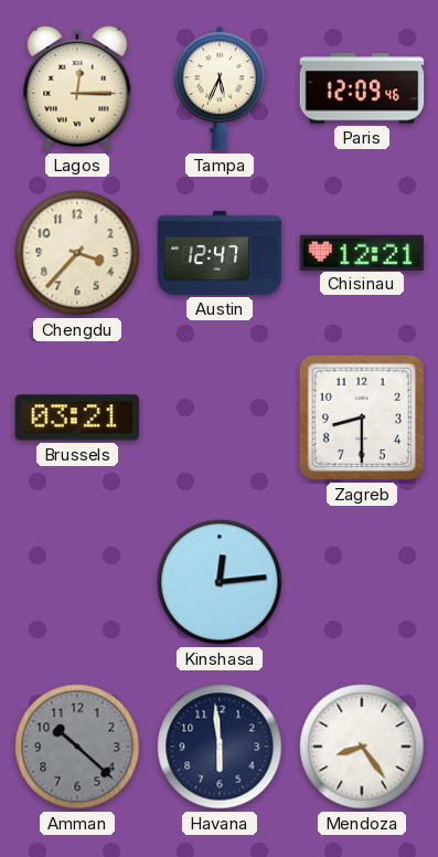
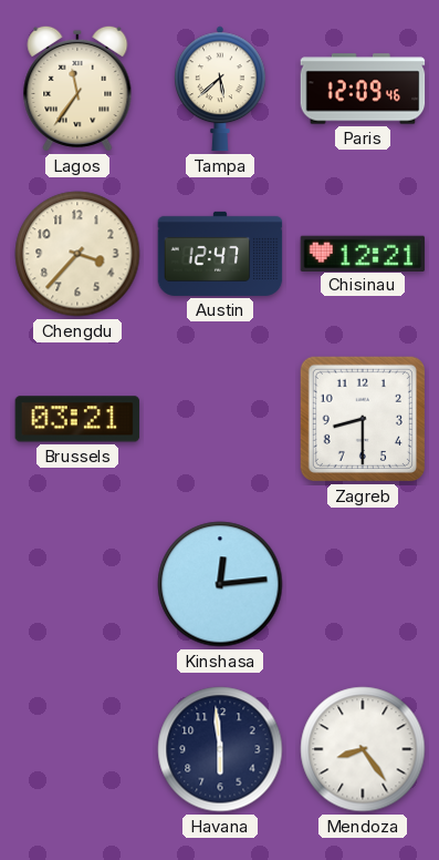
Lagos: 12:15 -> 11:36
Tampa: 5:34 -> 5:38
Amman: 10:22 -> none
